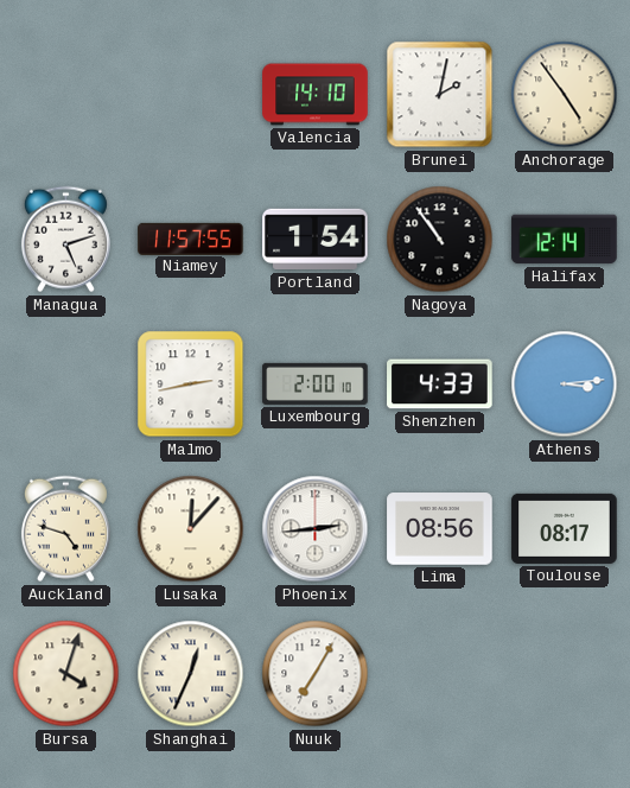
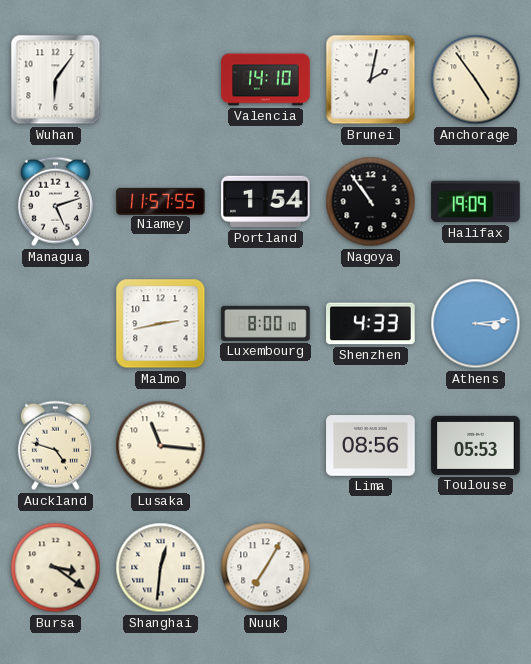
Wuhan: none -> 6:06
Halifax: 12:14 -> 19:09
Luxembourg: 2:00 -> 8:00
Lusaka: 12:07 -> 11:16
Phoenix: 2:44 -> none
Toulouse: 08:17 -> 05:53
Bursa: 4:03 -> 3:21
Shanghai: 12:34 -> 12:31
